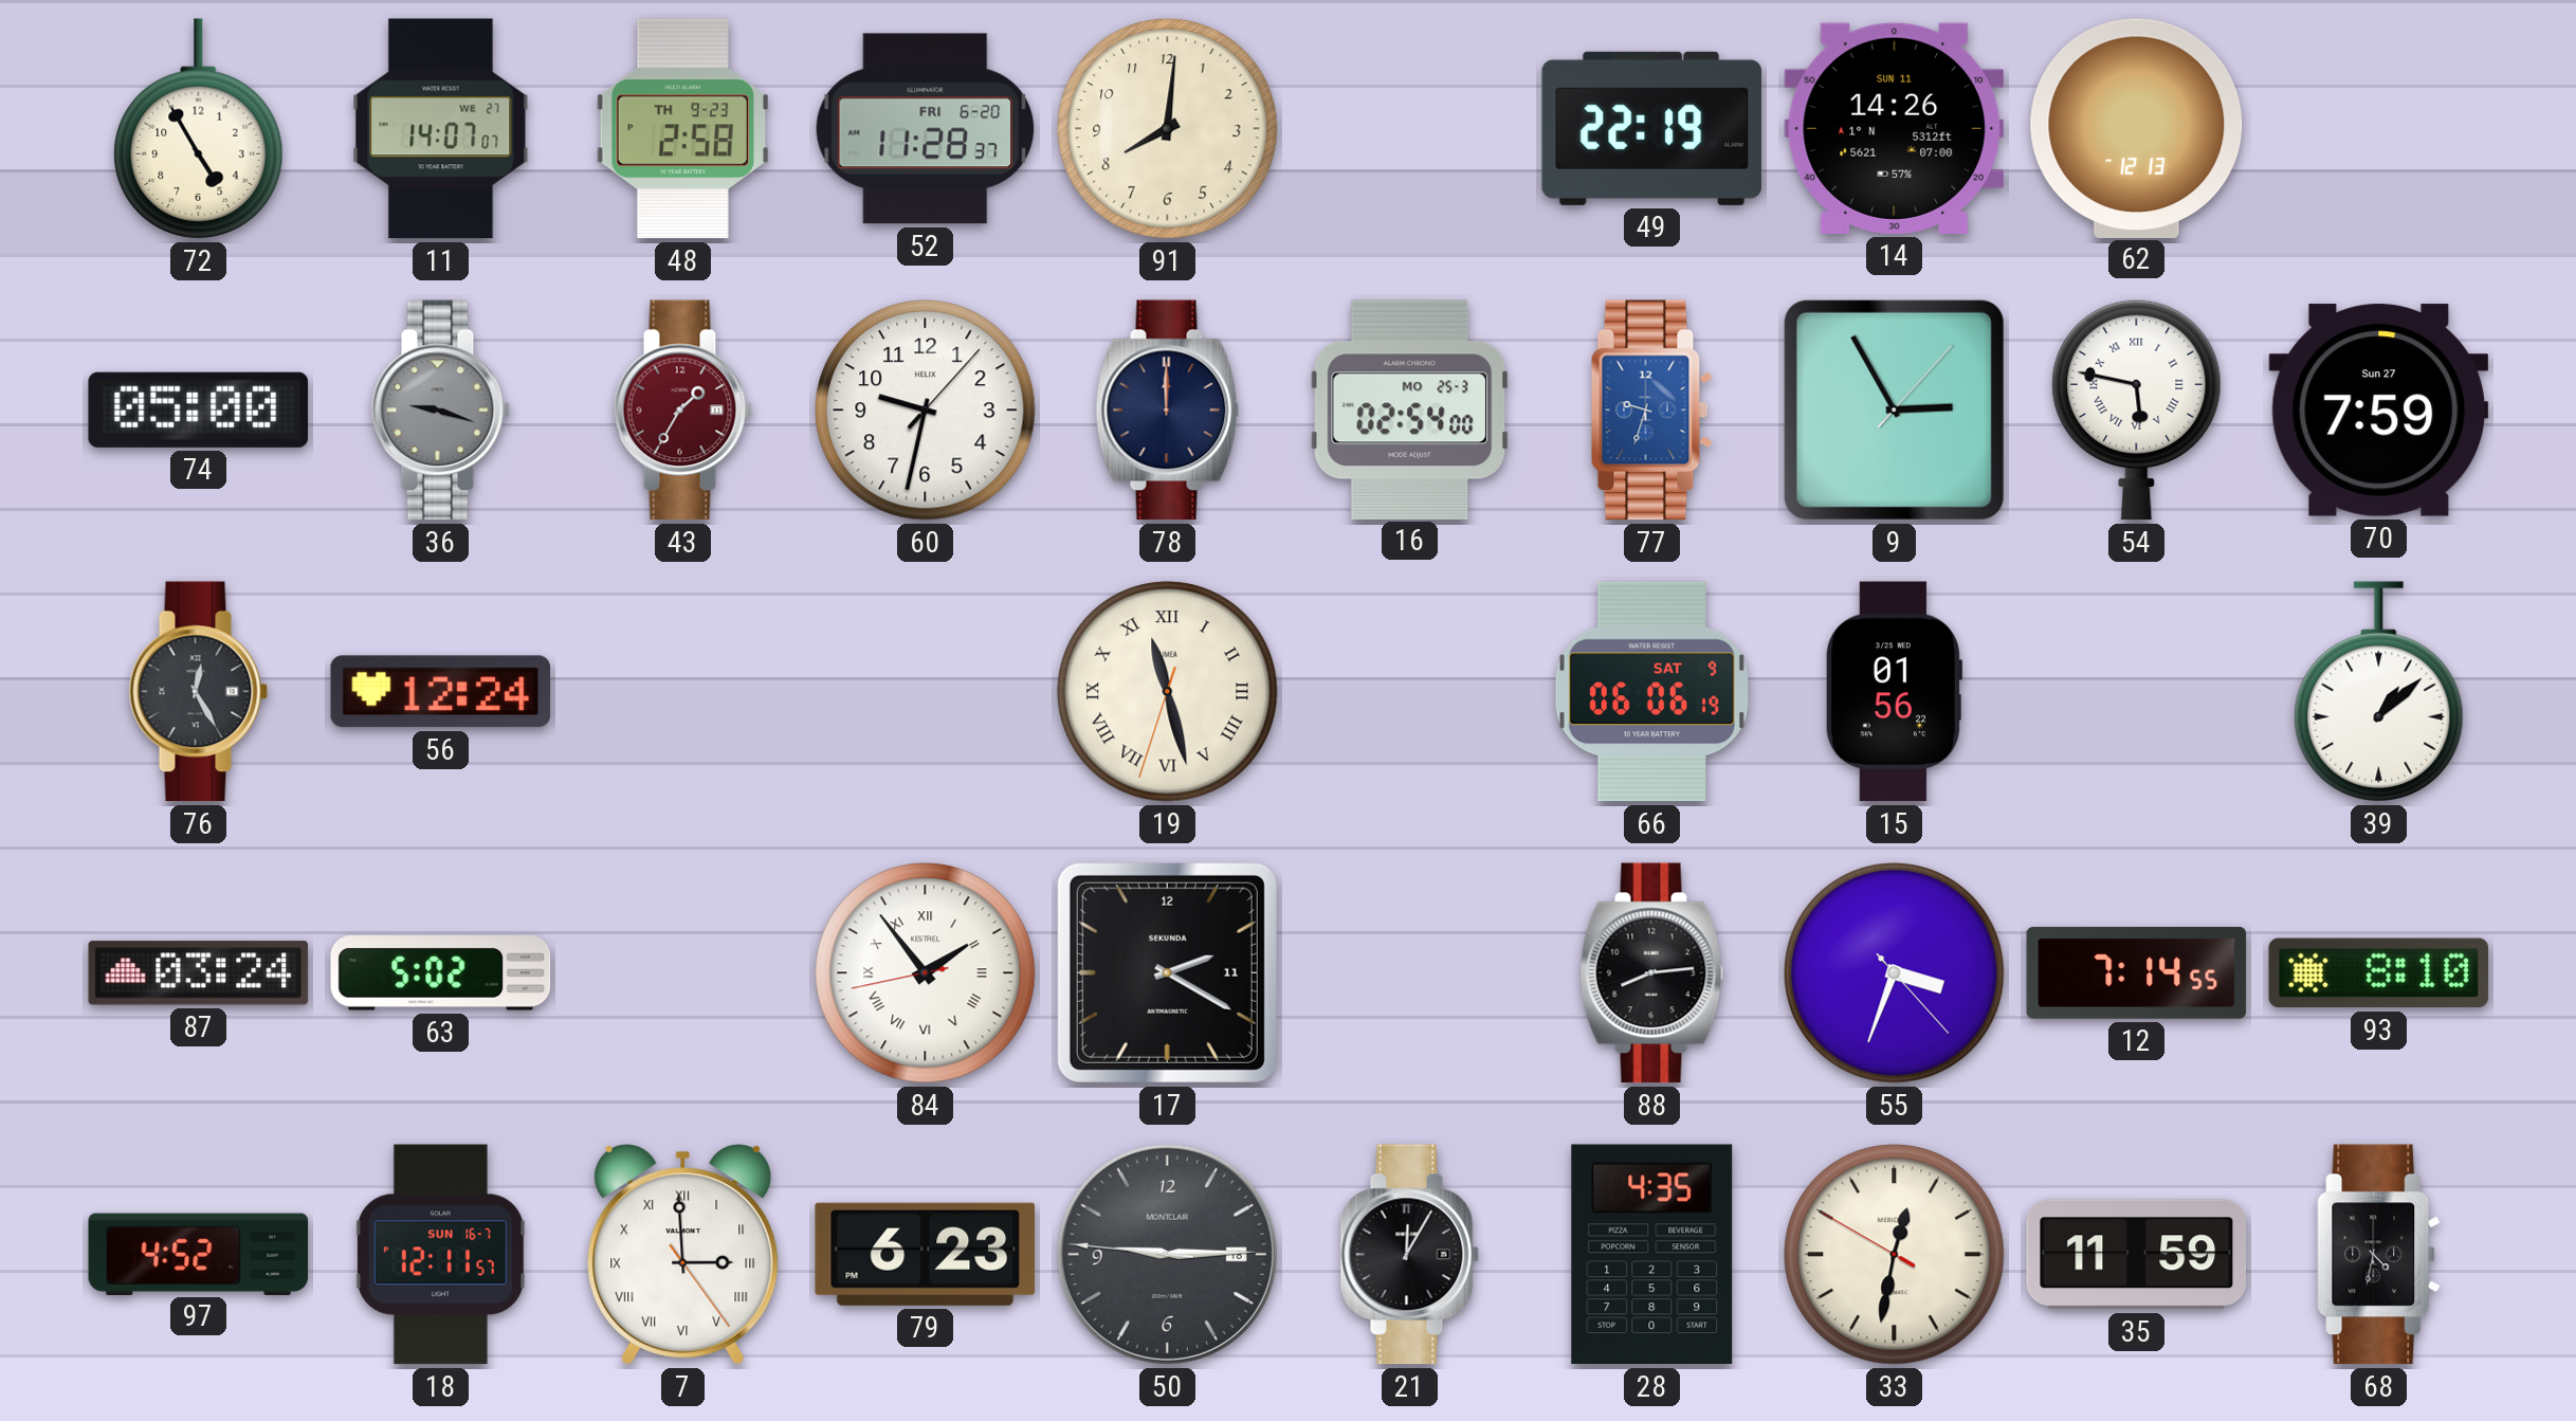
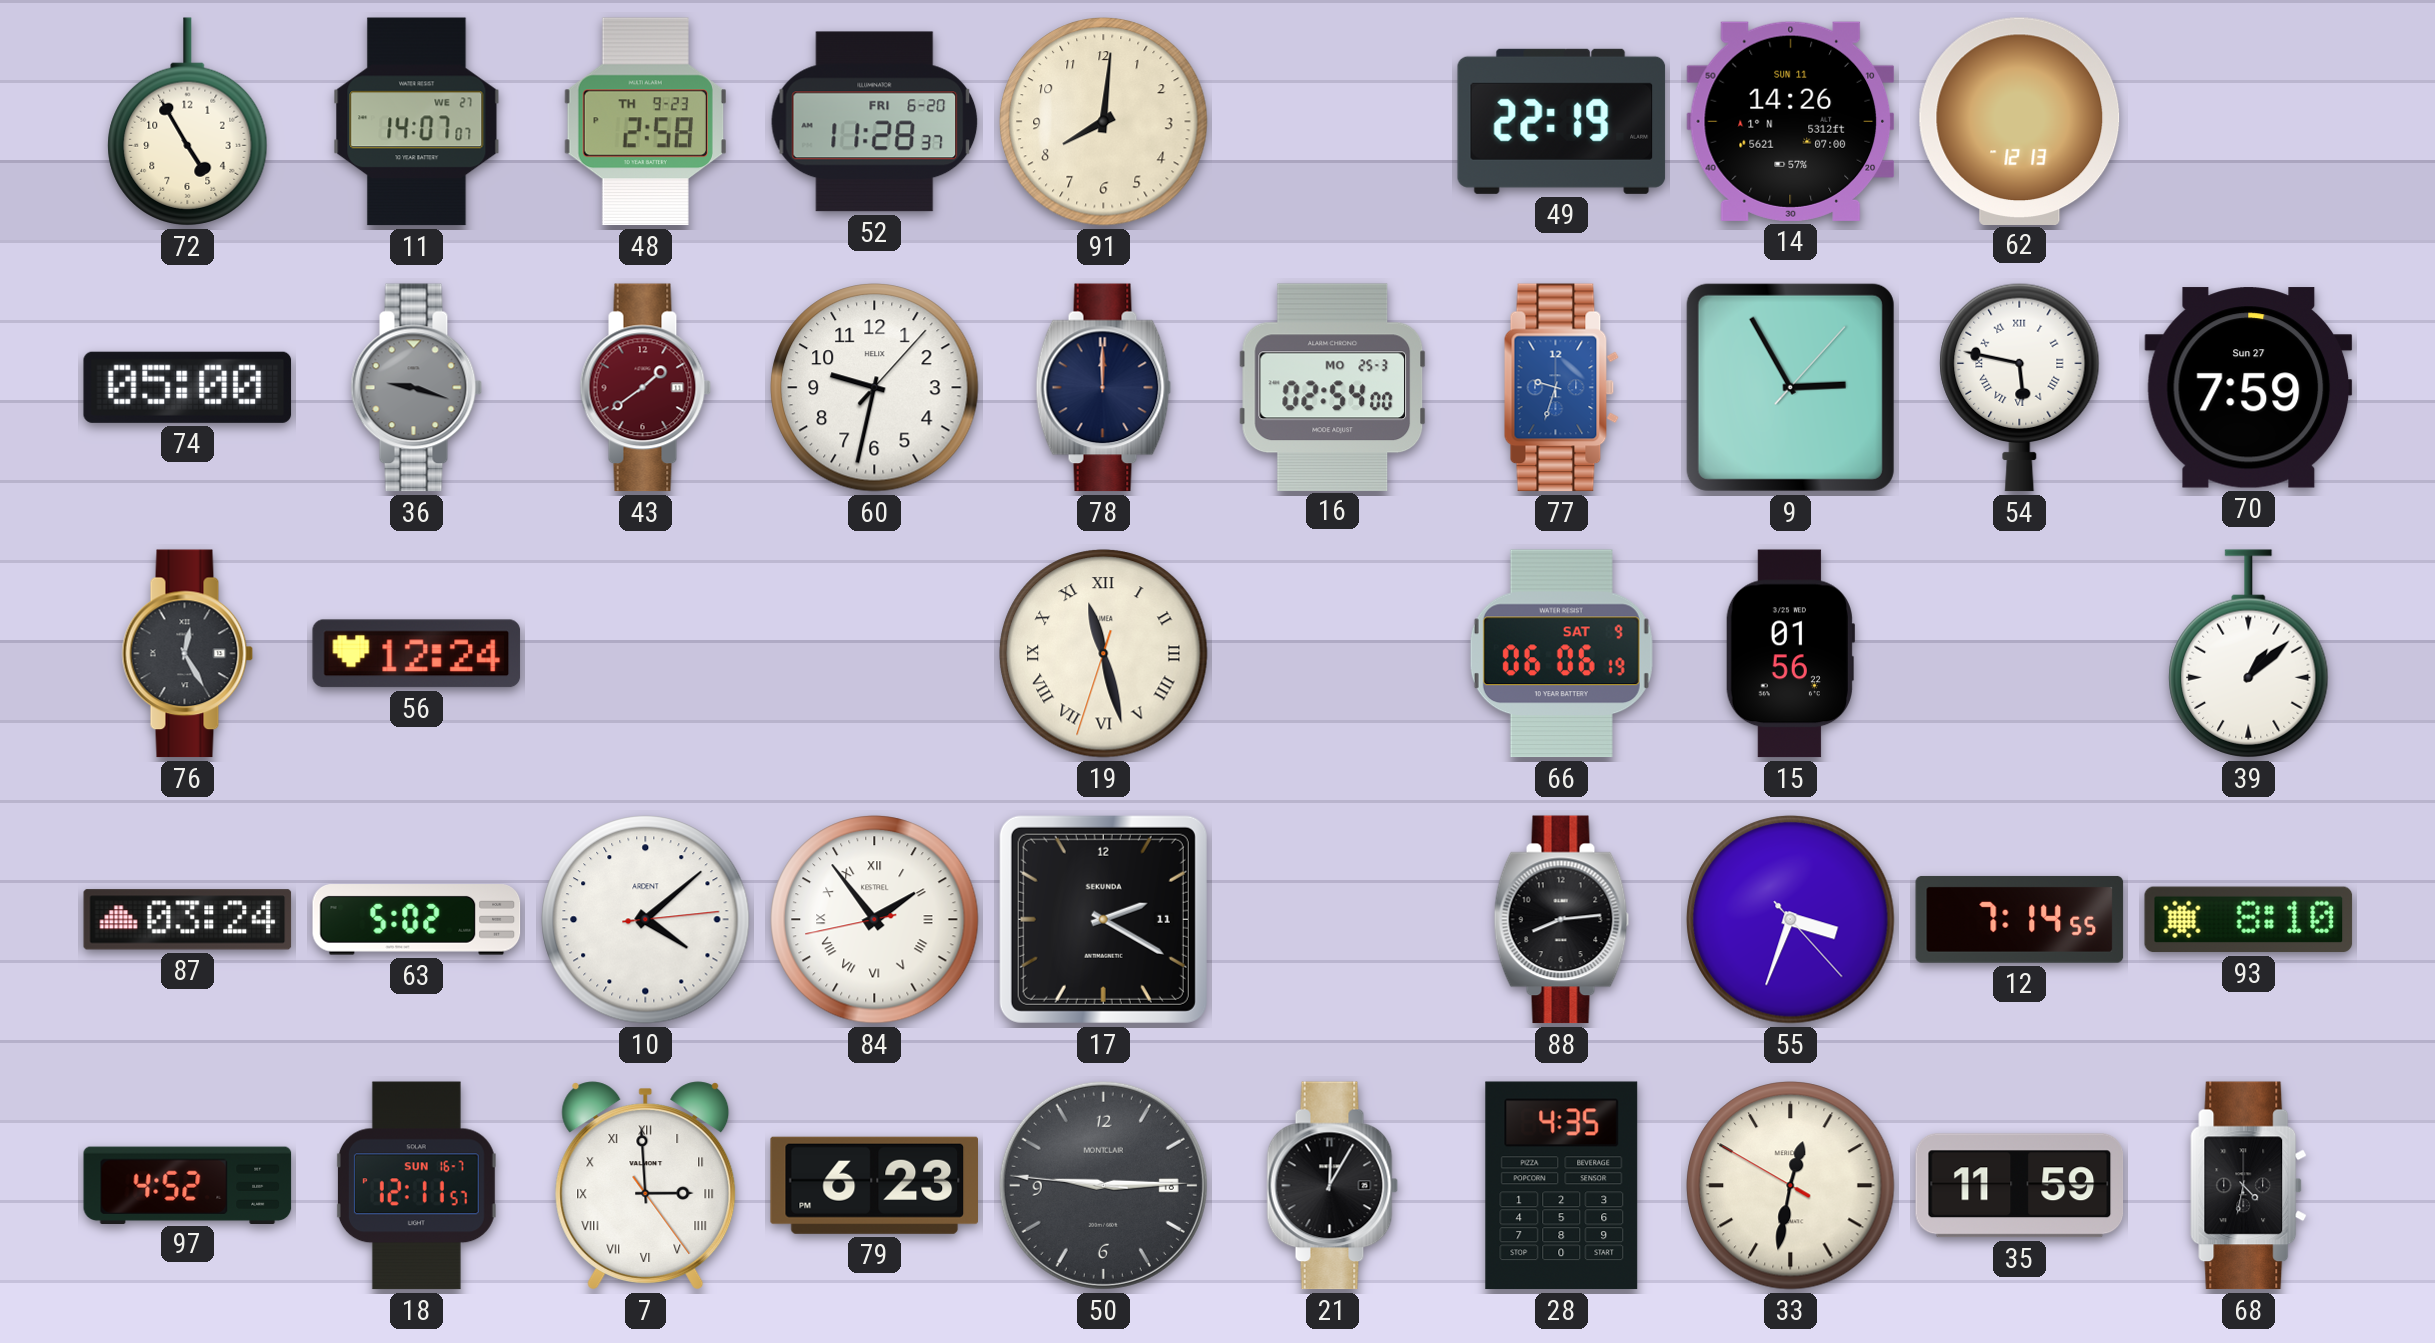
43: 1:35 -> 1:39
10: none -> 4:08
